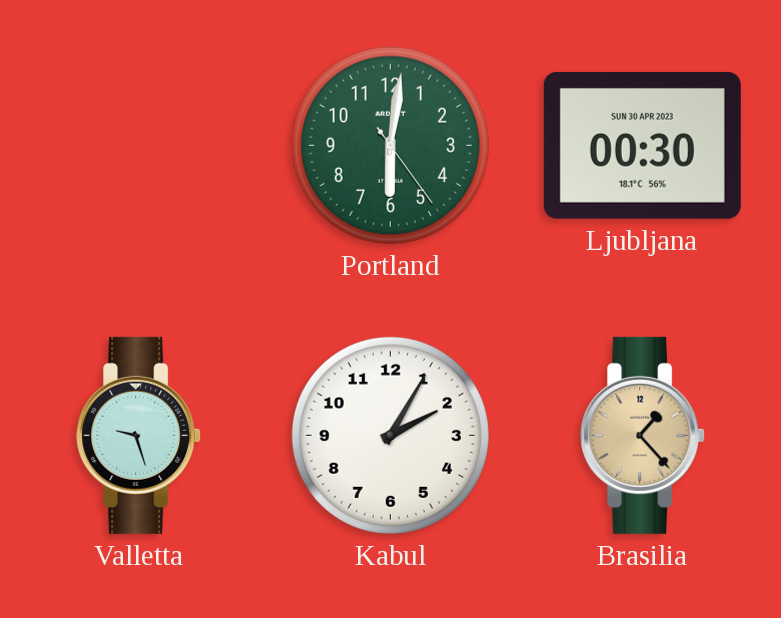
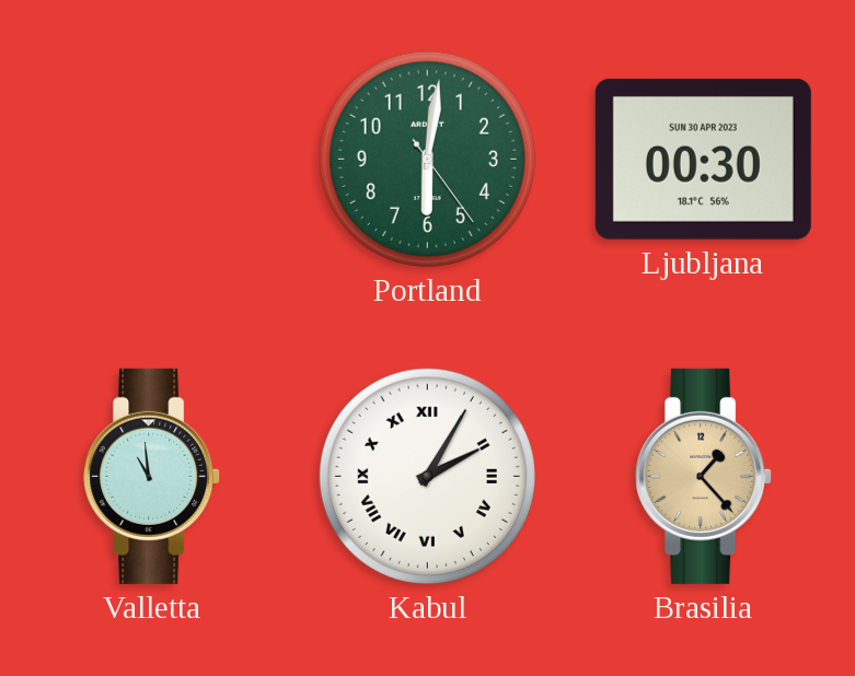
Valletta: 9:27 -> 10:59
Kabul numerals: Arabic -> Roman
